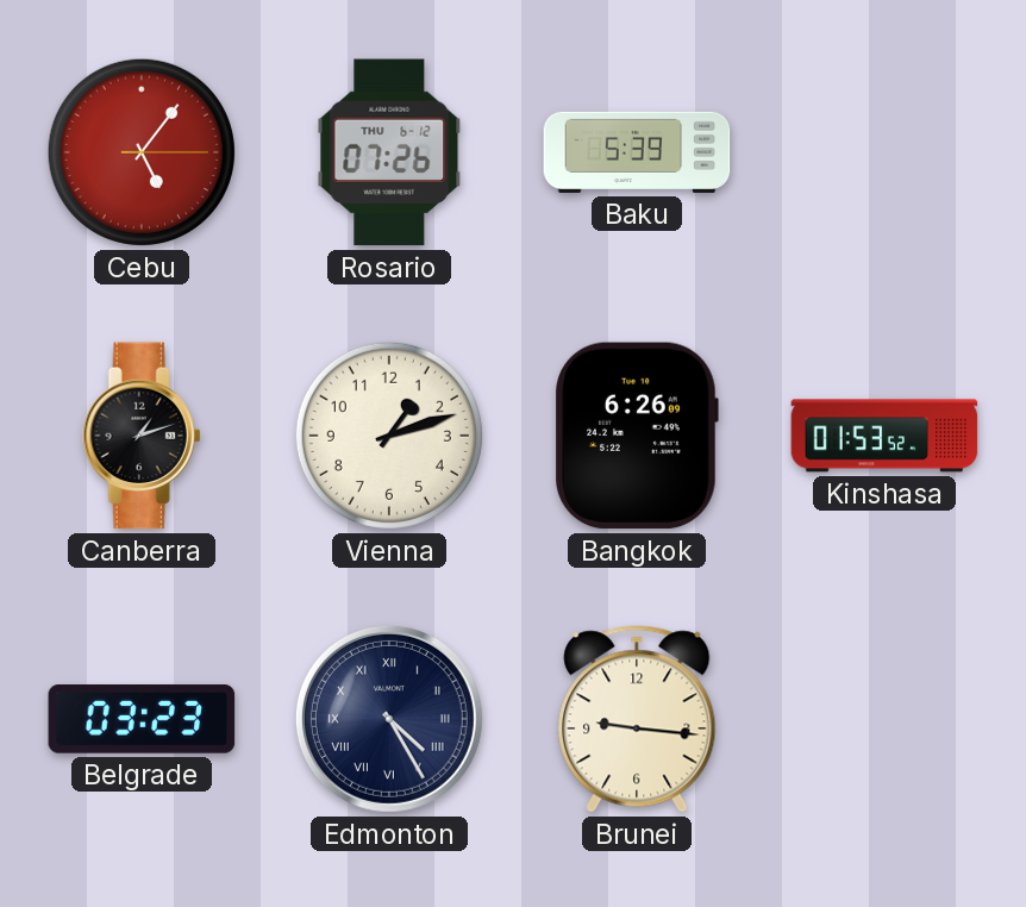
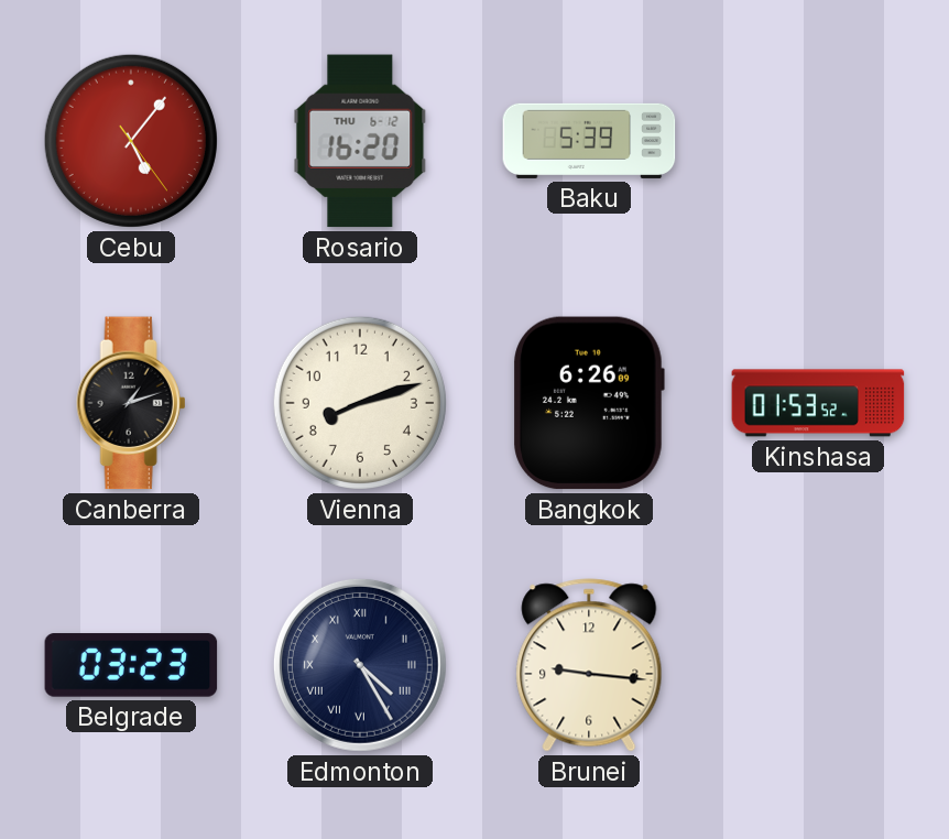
Cebu: 5:06:15 -> 5:06:24
Rosario: 07:26 -> 16:20
Vienna: 1:12 -> 8:12
